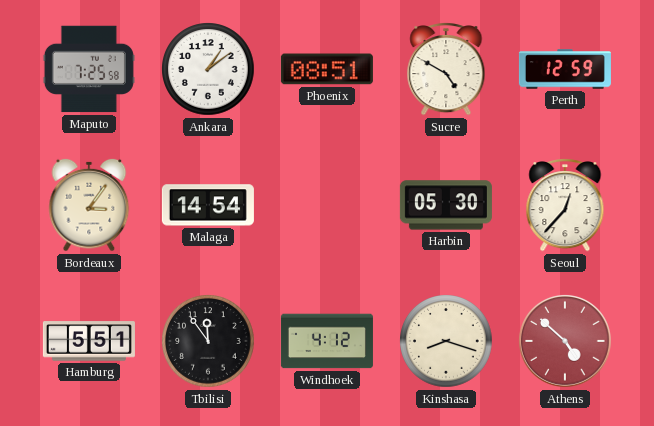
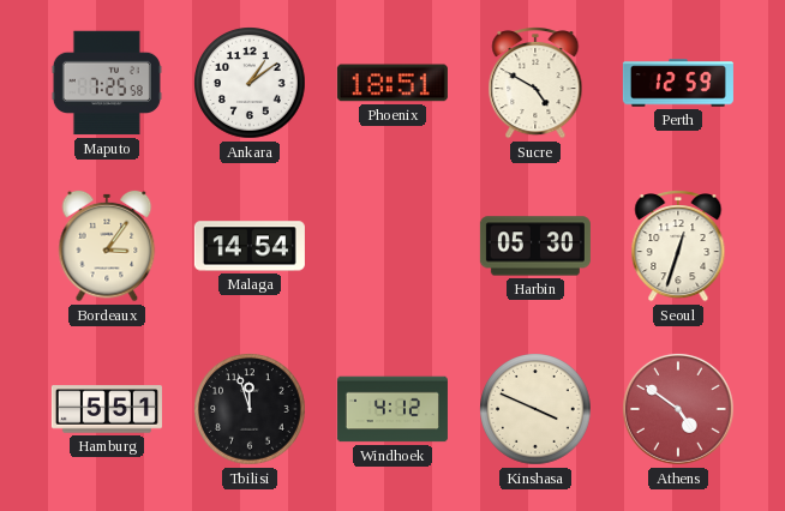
Phoenix: 08:51 -> 18:51
Seoul: 12:37 -> 12:33
Tbilisi: 11:54 -> 11:57
Kinshasa: 8:18 -> 3:49
Athens: 4:52 -> 4:51
